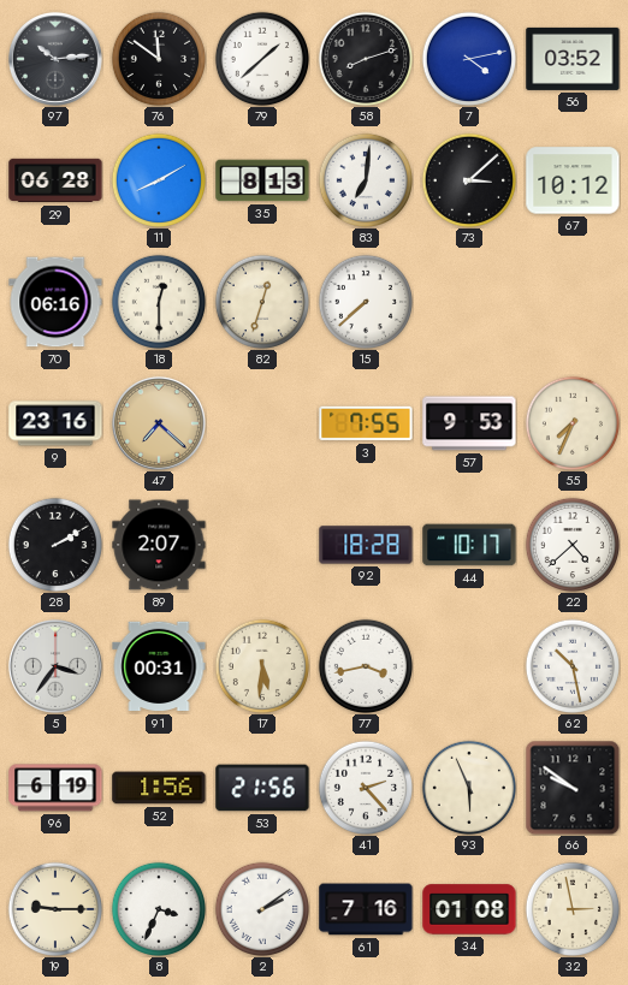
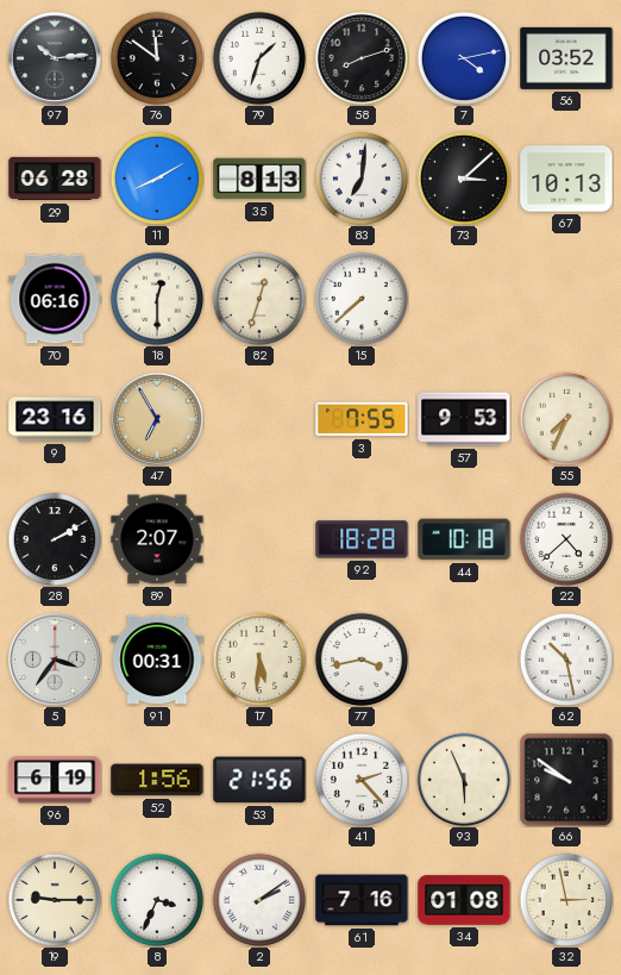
79: 1:38 -> 1:33
67: 10:12 -> 10:13
47: 7:22 -> 6:55
44: 10:17 -> 10:18
